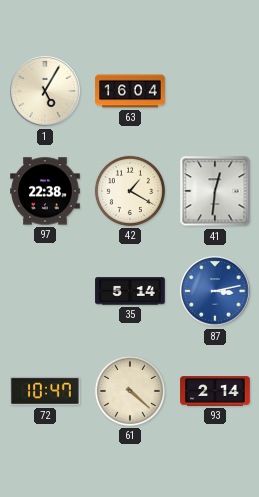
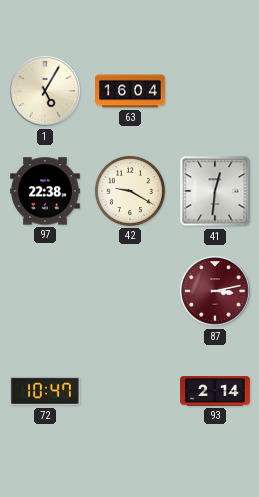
42: 1:20 -> 9:20
35: 5:14 -> none
87 dial: blue -> burgundy
61: 4:22 -> none
